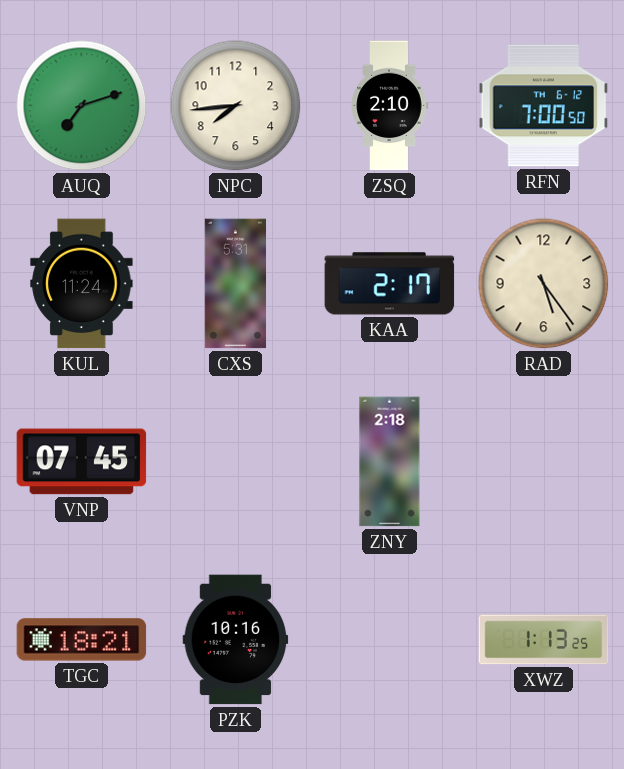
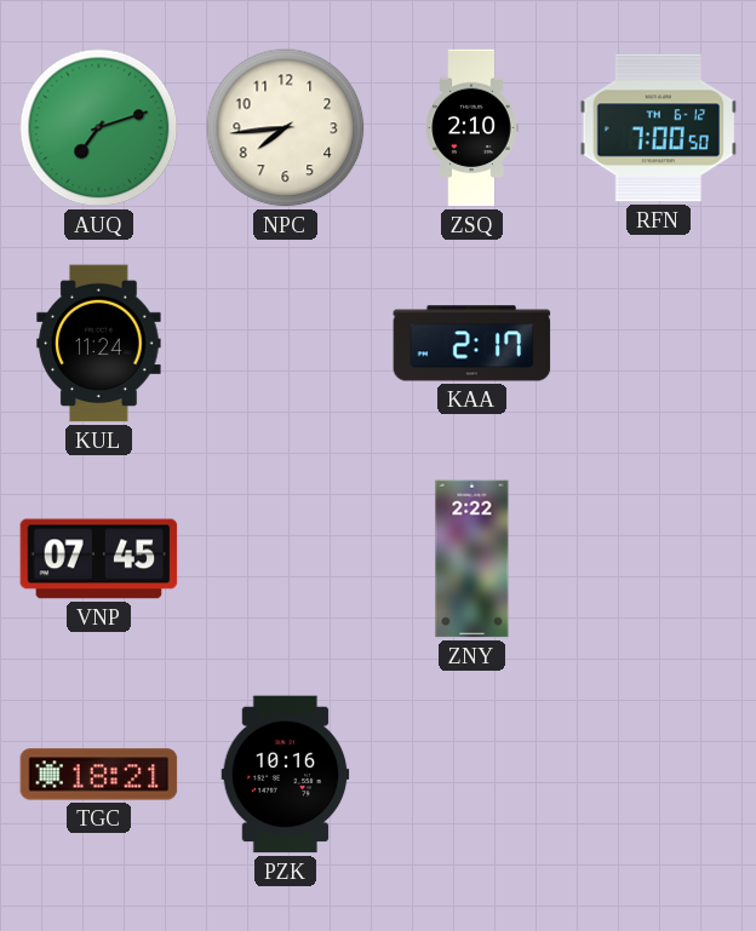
CXS: 5:31 -> none
RAD: 5:24 -> none
ZNY: 2:18 -> 2:22
XWZ: 1:13 -> none
